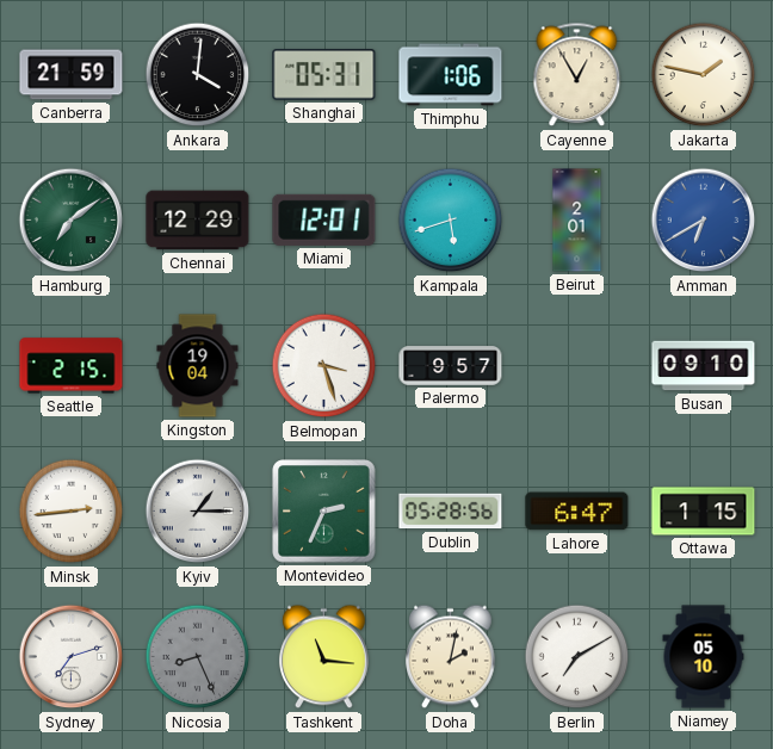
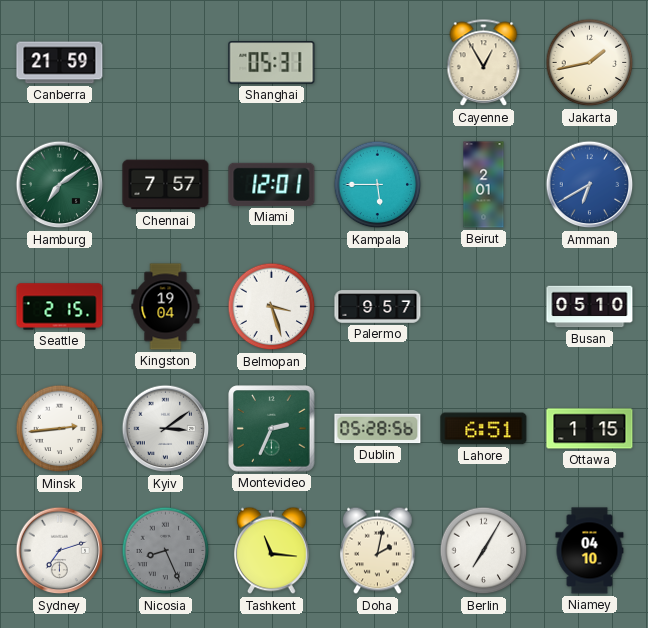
Ankara: 4:01 -> none
Thimphu: 1:06 -> none
Jakarta: 1:47 -> 1:43
Chennai: 12:29 -> 7:57
Kampala: 5:42 -> 5:45
Busan: 09:10 -> 05:10
Kyiv: 1:15 -> 3:09
Lahore: 6:47 -> 6:51
Berlin: 7:10 -> 7:05
Niamey: 05:10 -> 04:10
